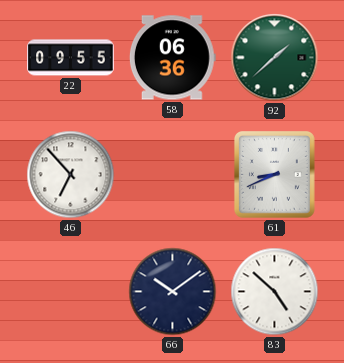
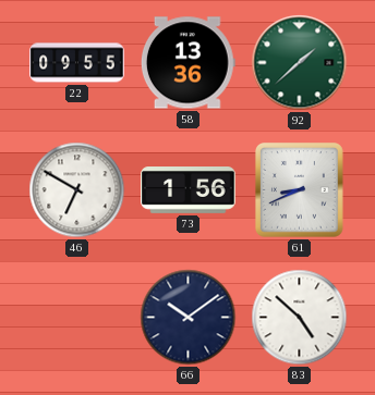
58: 06:36 -> 13:36
46: 6:53 -> 6:50
73: none -> 1:56
